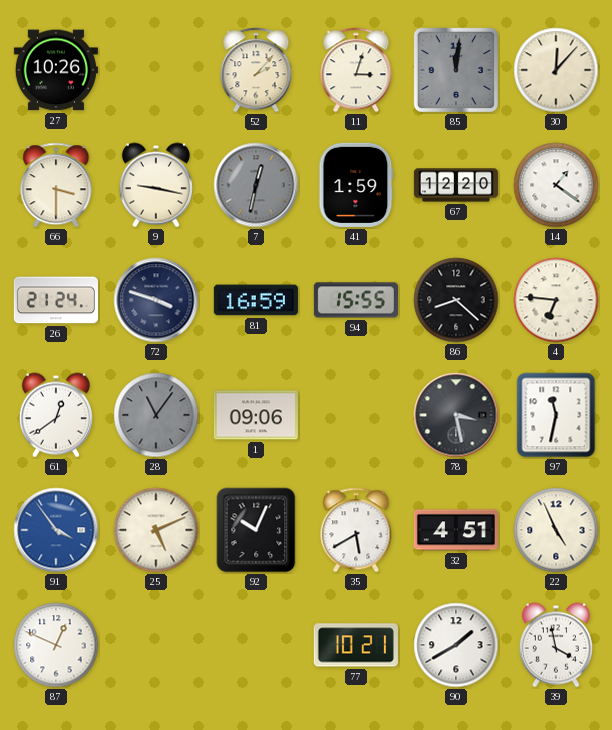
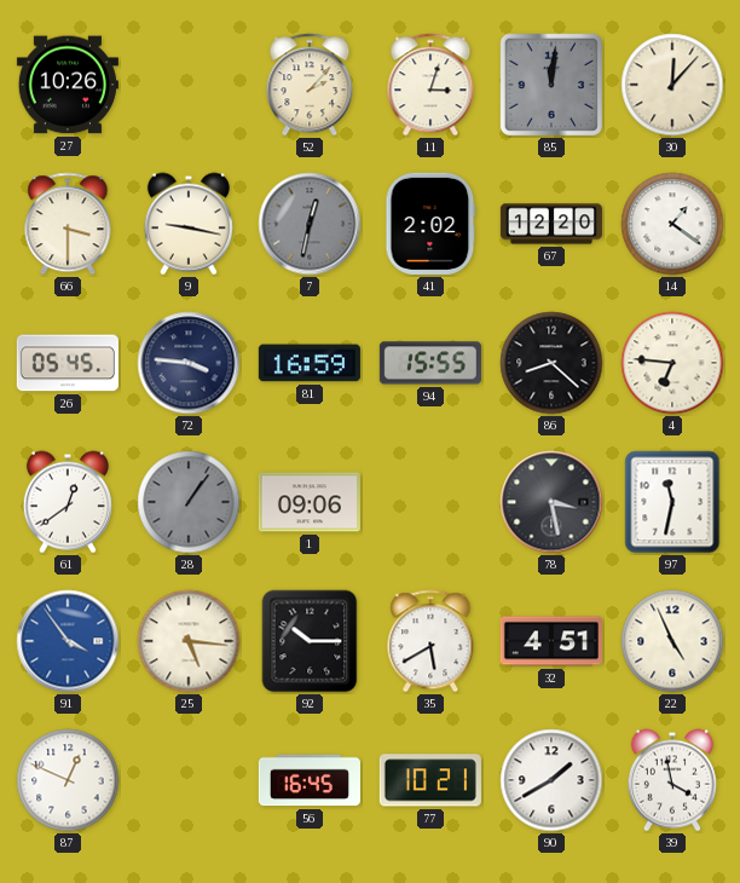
41: 1:59 -> 2:02
26: 21:24 -> 05:45
72: 3:48 -> 3:46
28: 11:06 -> 1:06
25: 5:11 -> 5:16
92: 10:04 -> 10:15
56: none -> 16:45
